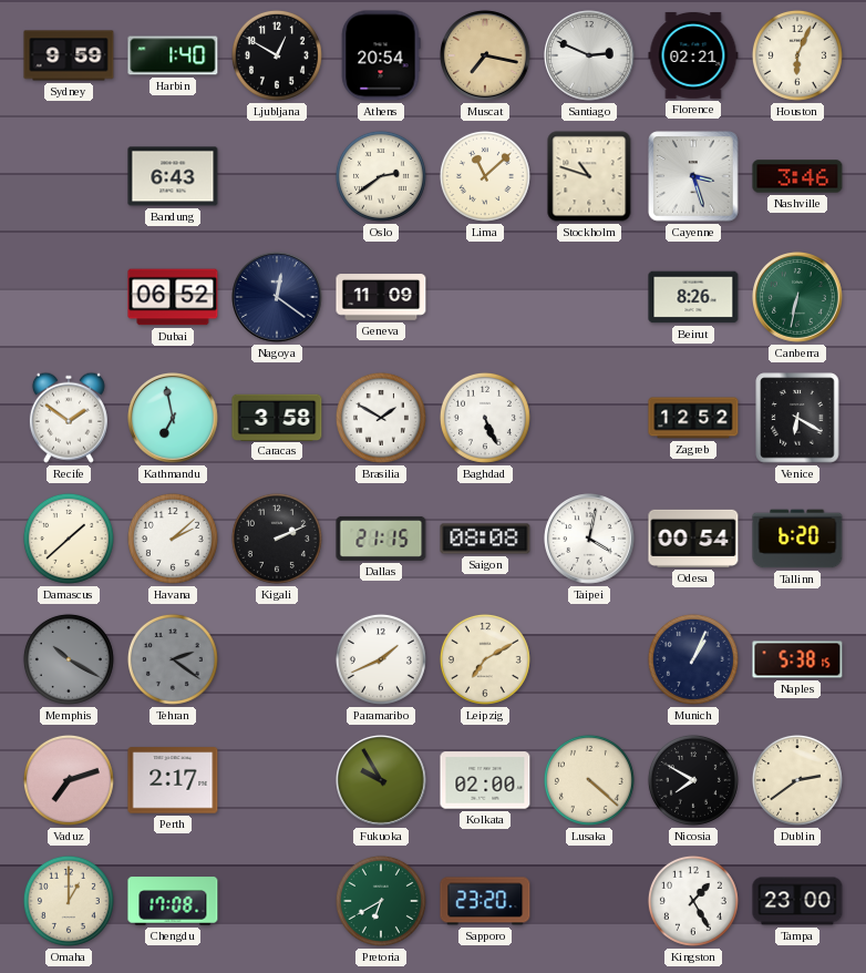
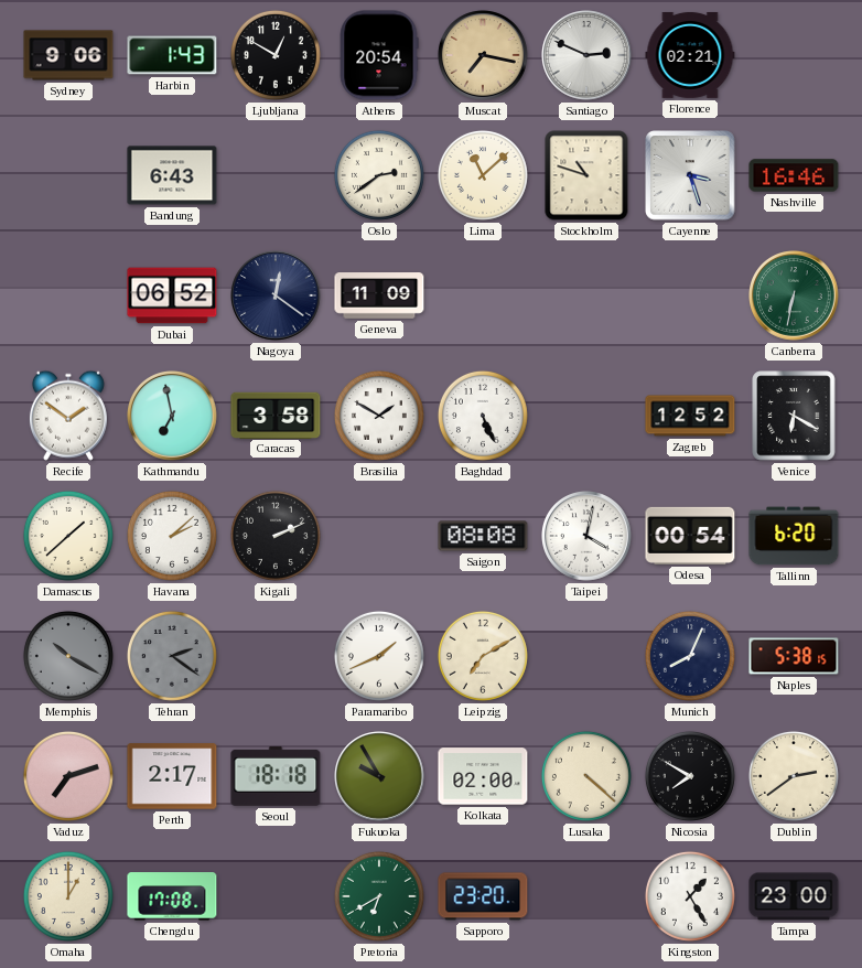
Sydney: 9:59 -> 9:06
Harbin: 1:40 -> 1:43
Houston: 6:04 -> none
Nashville: 3:46 -> 16:46
Beirut: 8:26 -> none
Dallas: 21:15 -> none
Munich: 1:04 -> 8:04
Seoul: none -> 18:18
